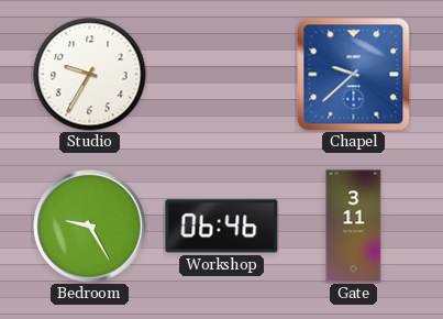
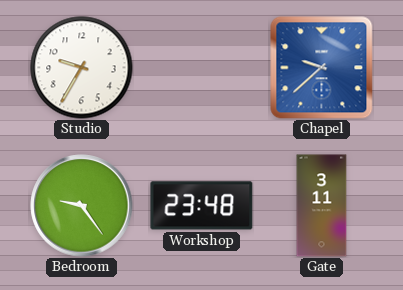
Bedroom: 9:25 -> 9:24
Workshop: 06:46 -> 23:48
